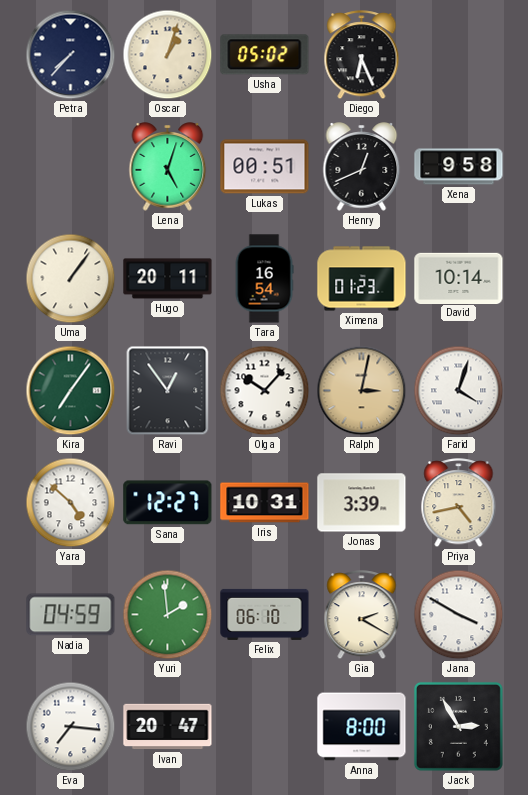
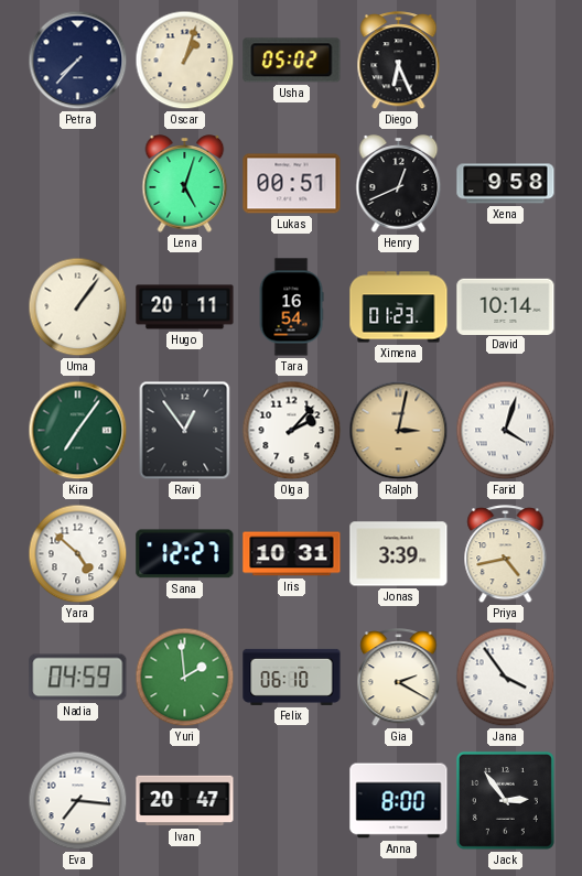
Olga: 10:07 -> 2:07
Jana: 3:50 -> 3:54
Jack: 2:55 -> 2:54
